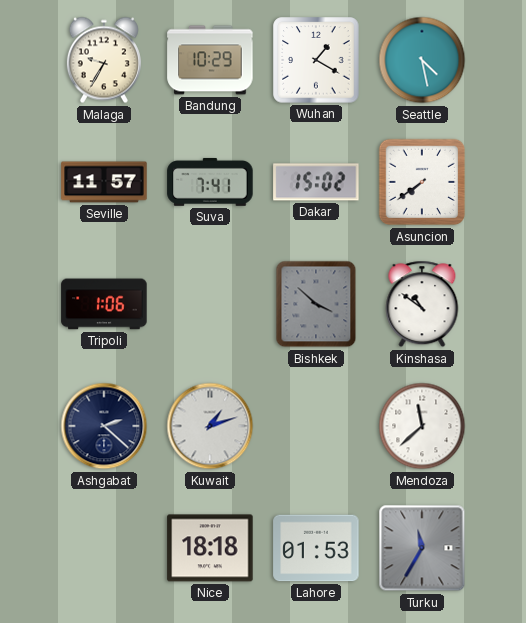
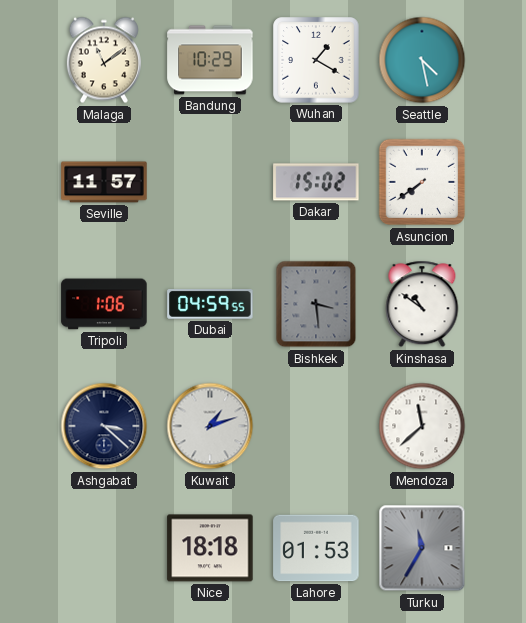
Malaga: 9:35 -> 11:09
Suva: 7:41 -> none
Dubai: none -> 04:59
Bishkek: 3:52 -> 3:29
Ashgabat: 2:22 -> 3:22
